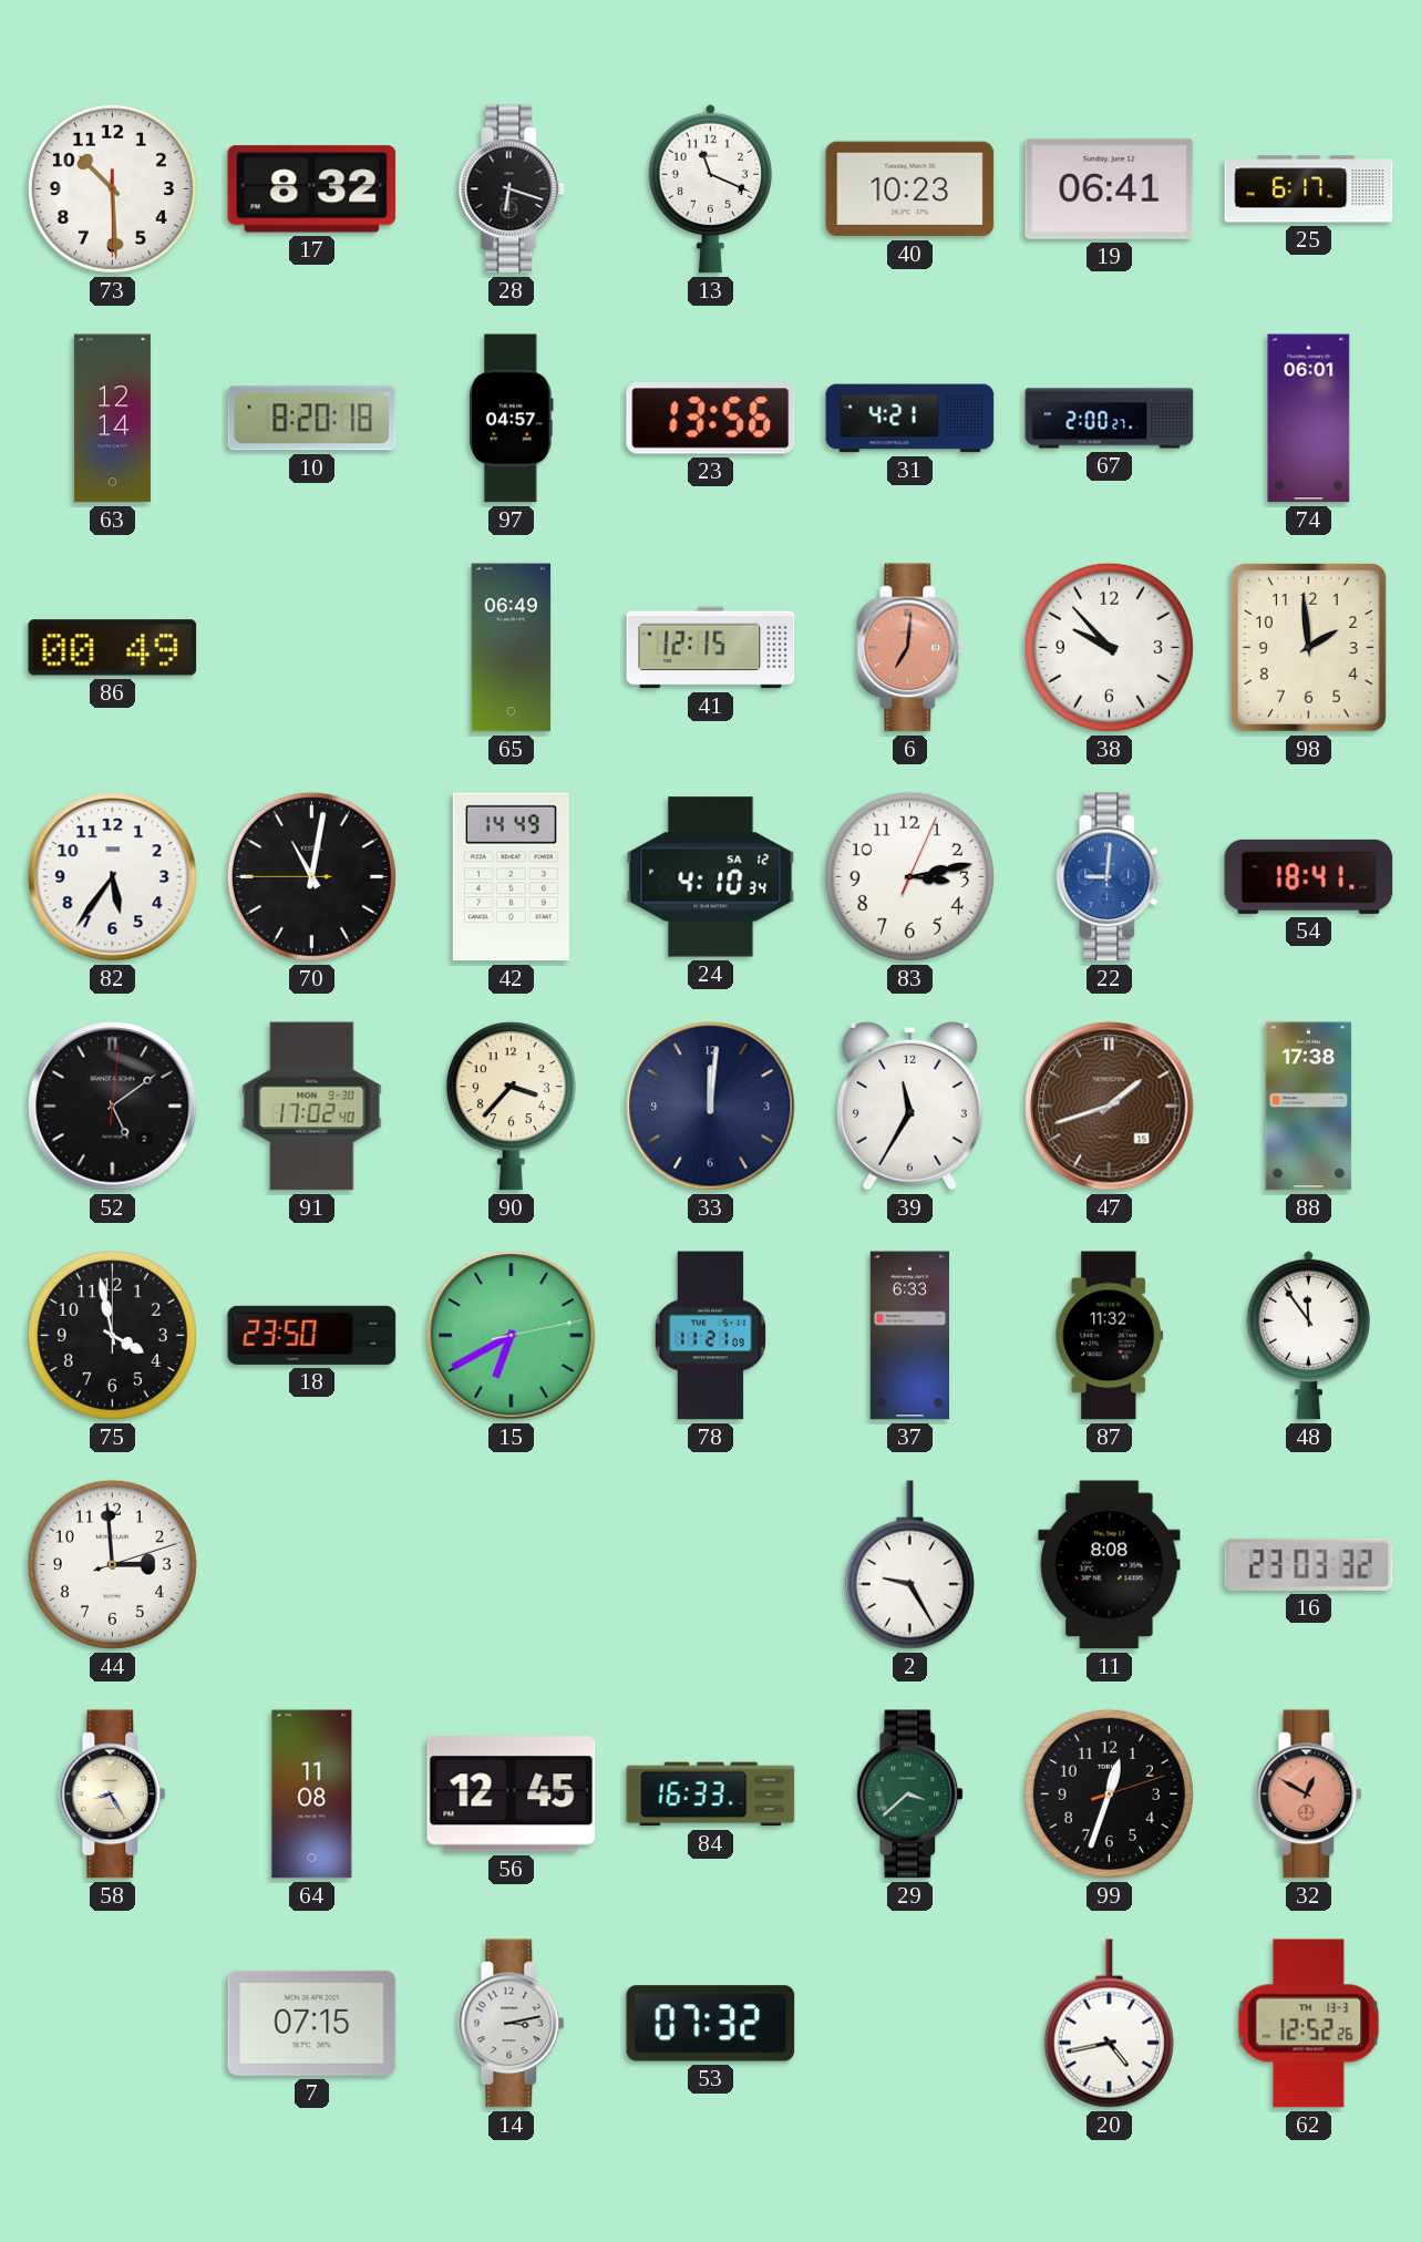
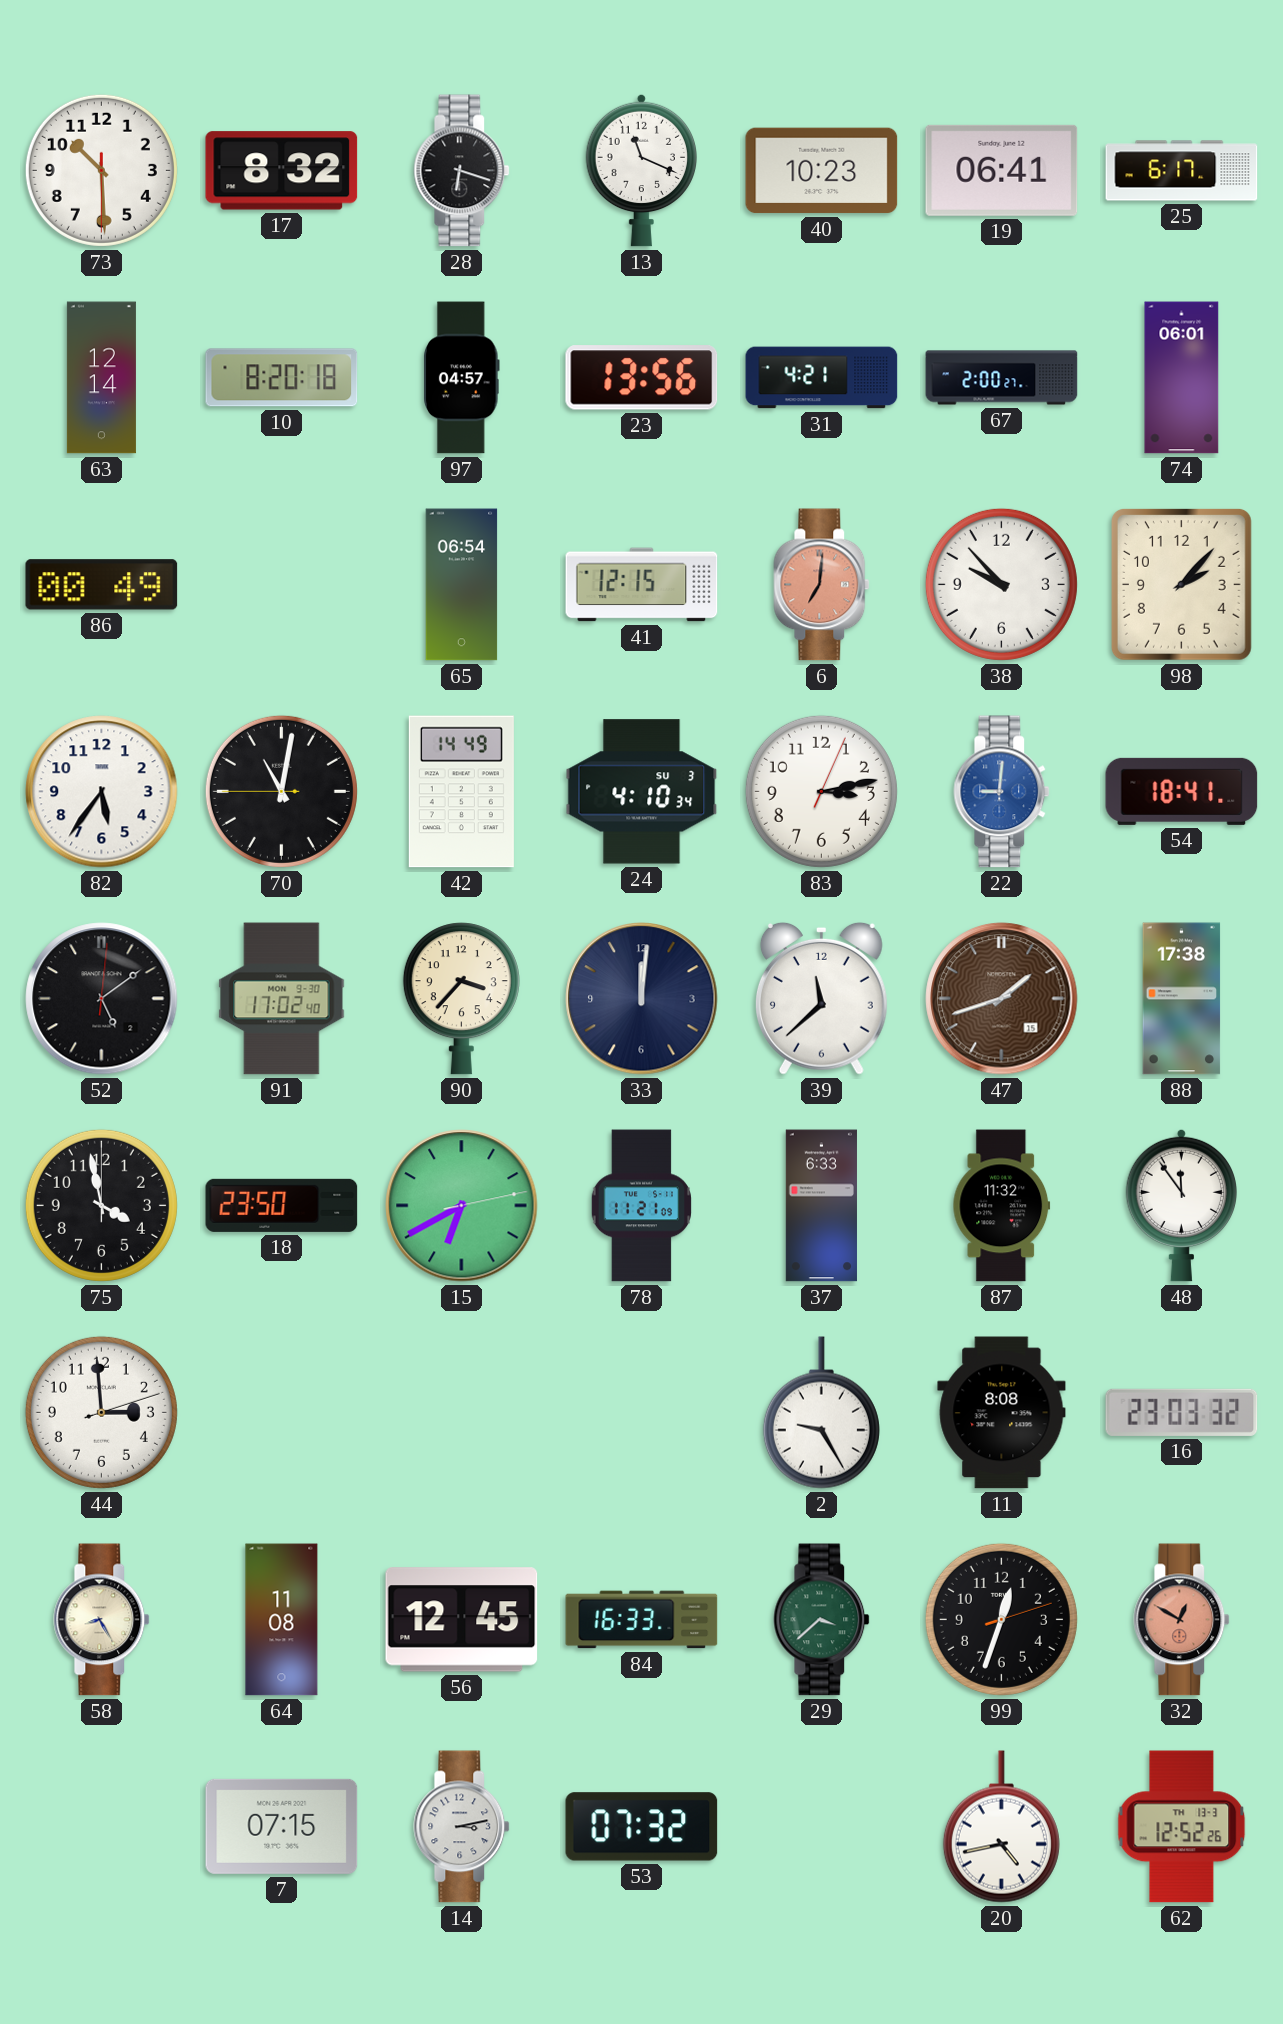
65: 06:49 -> 06:54
98: 1:59 -> 2:07
24 date: SA 12 -> SU 3
39: 11:35 -> 11:38
